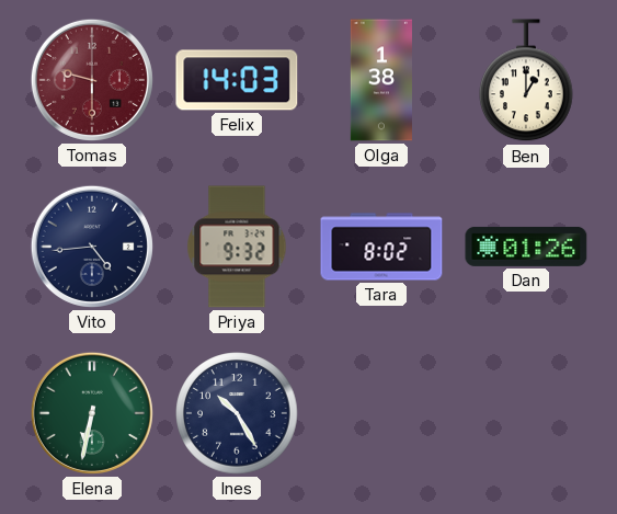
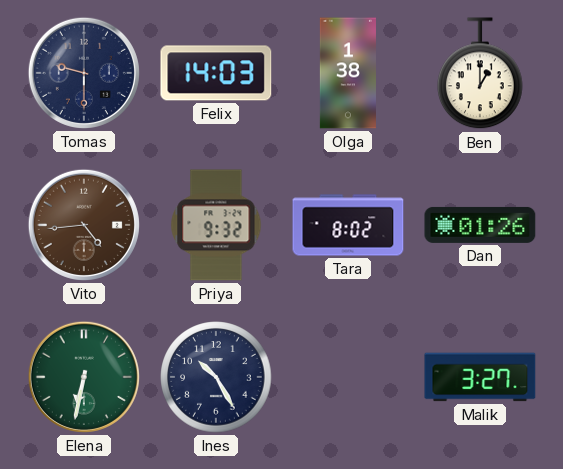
Tomas dial: burgundy -> navy
Vito dial: navy -> brown
Malik: none -> 3:27
